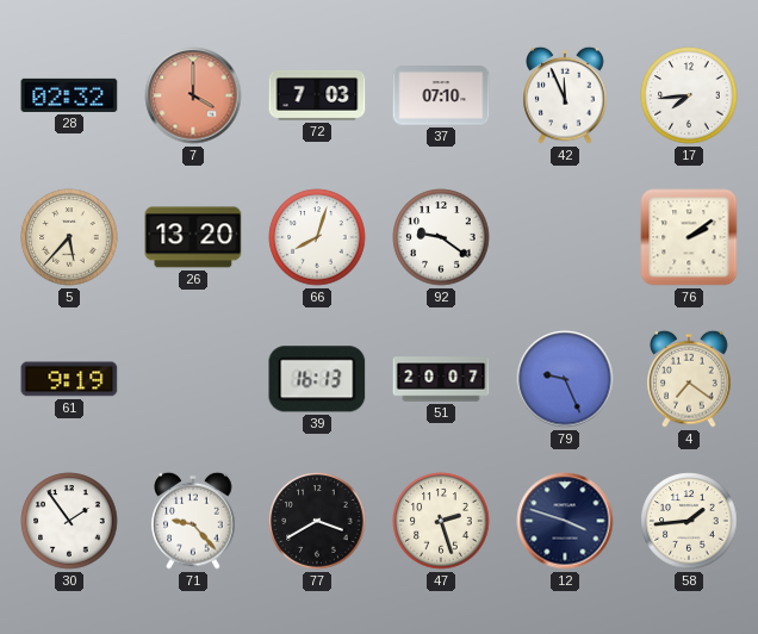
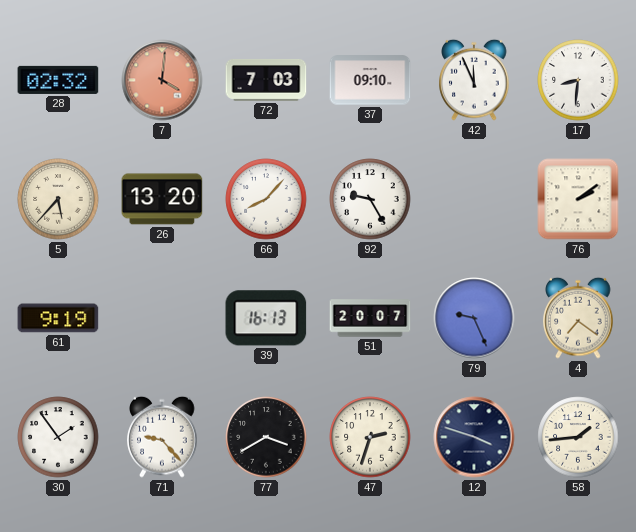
7: 4:00 -> 4:01
37: 07:10 -> 09:10
17: 7:44 -> 8:31
66: 8:03 -> 8:07
92: 9:21 -> 9:25
47: 2:27 -> 2:33
